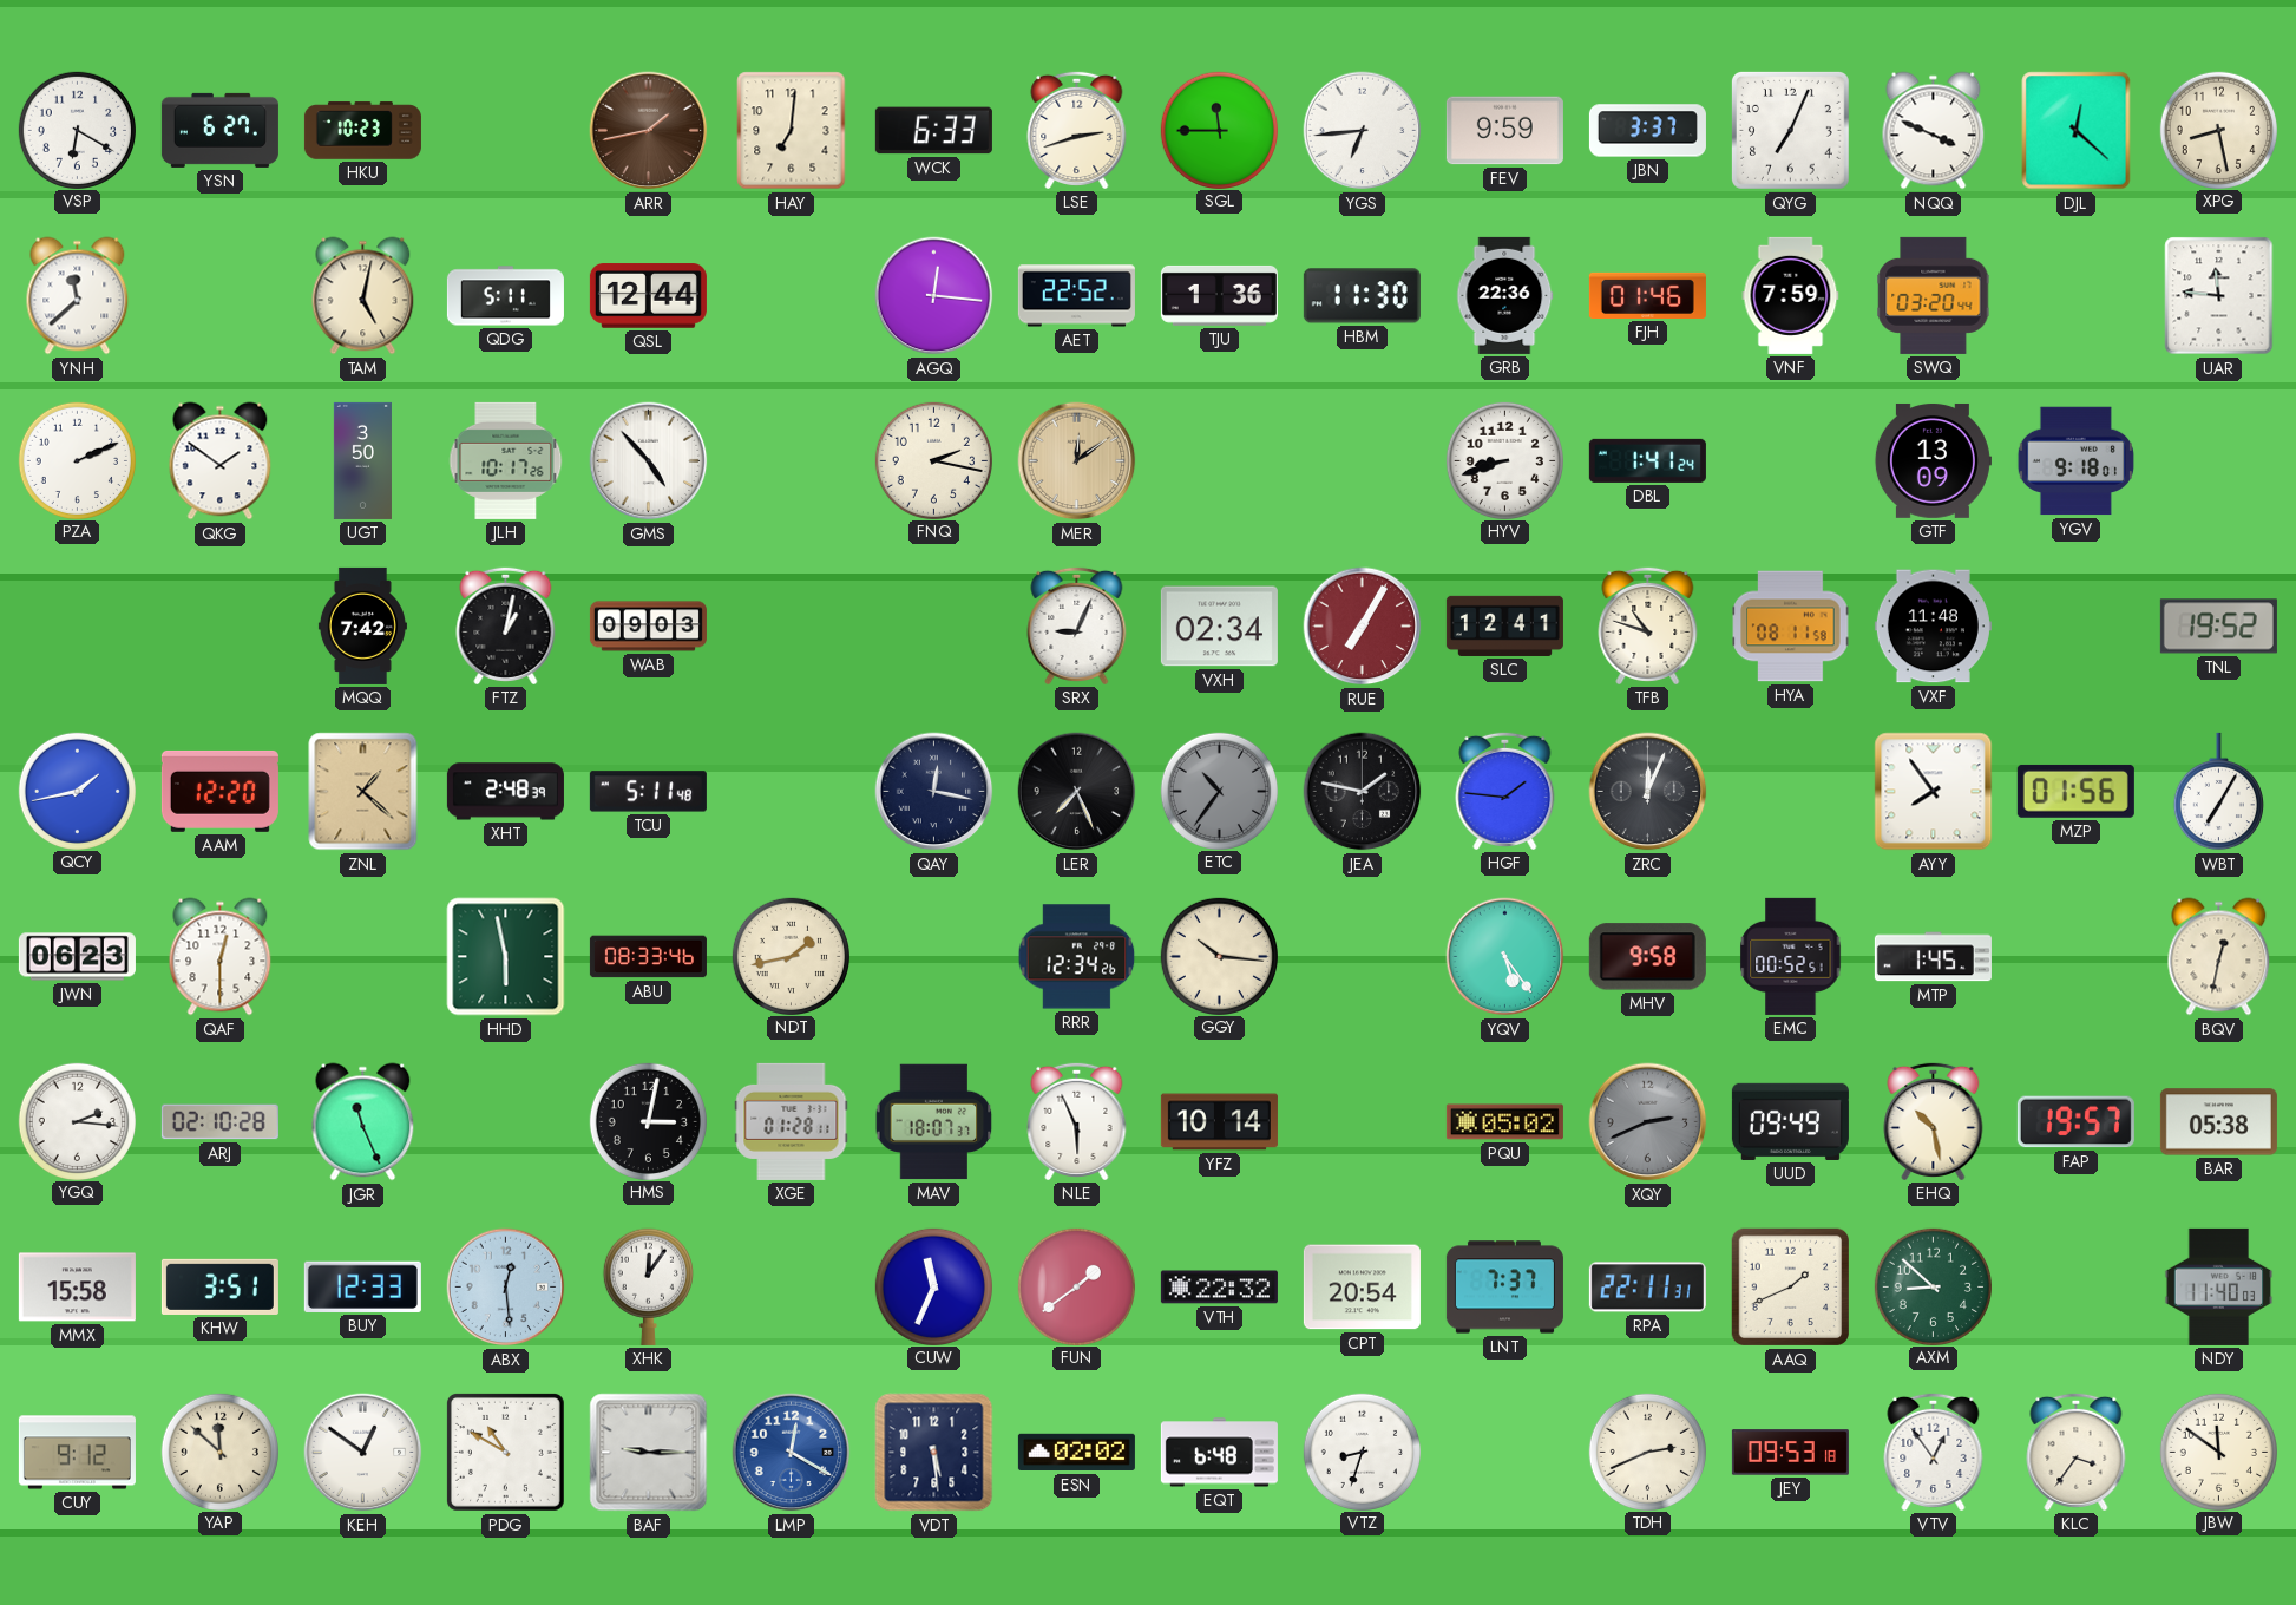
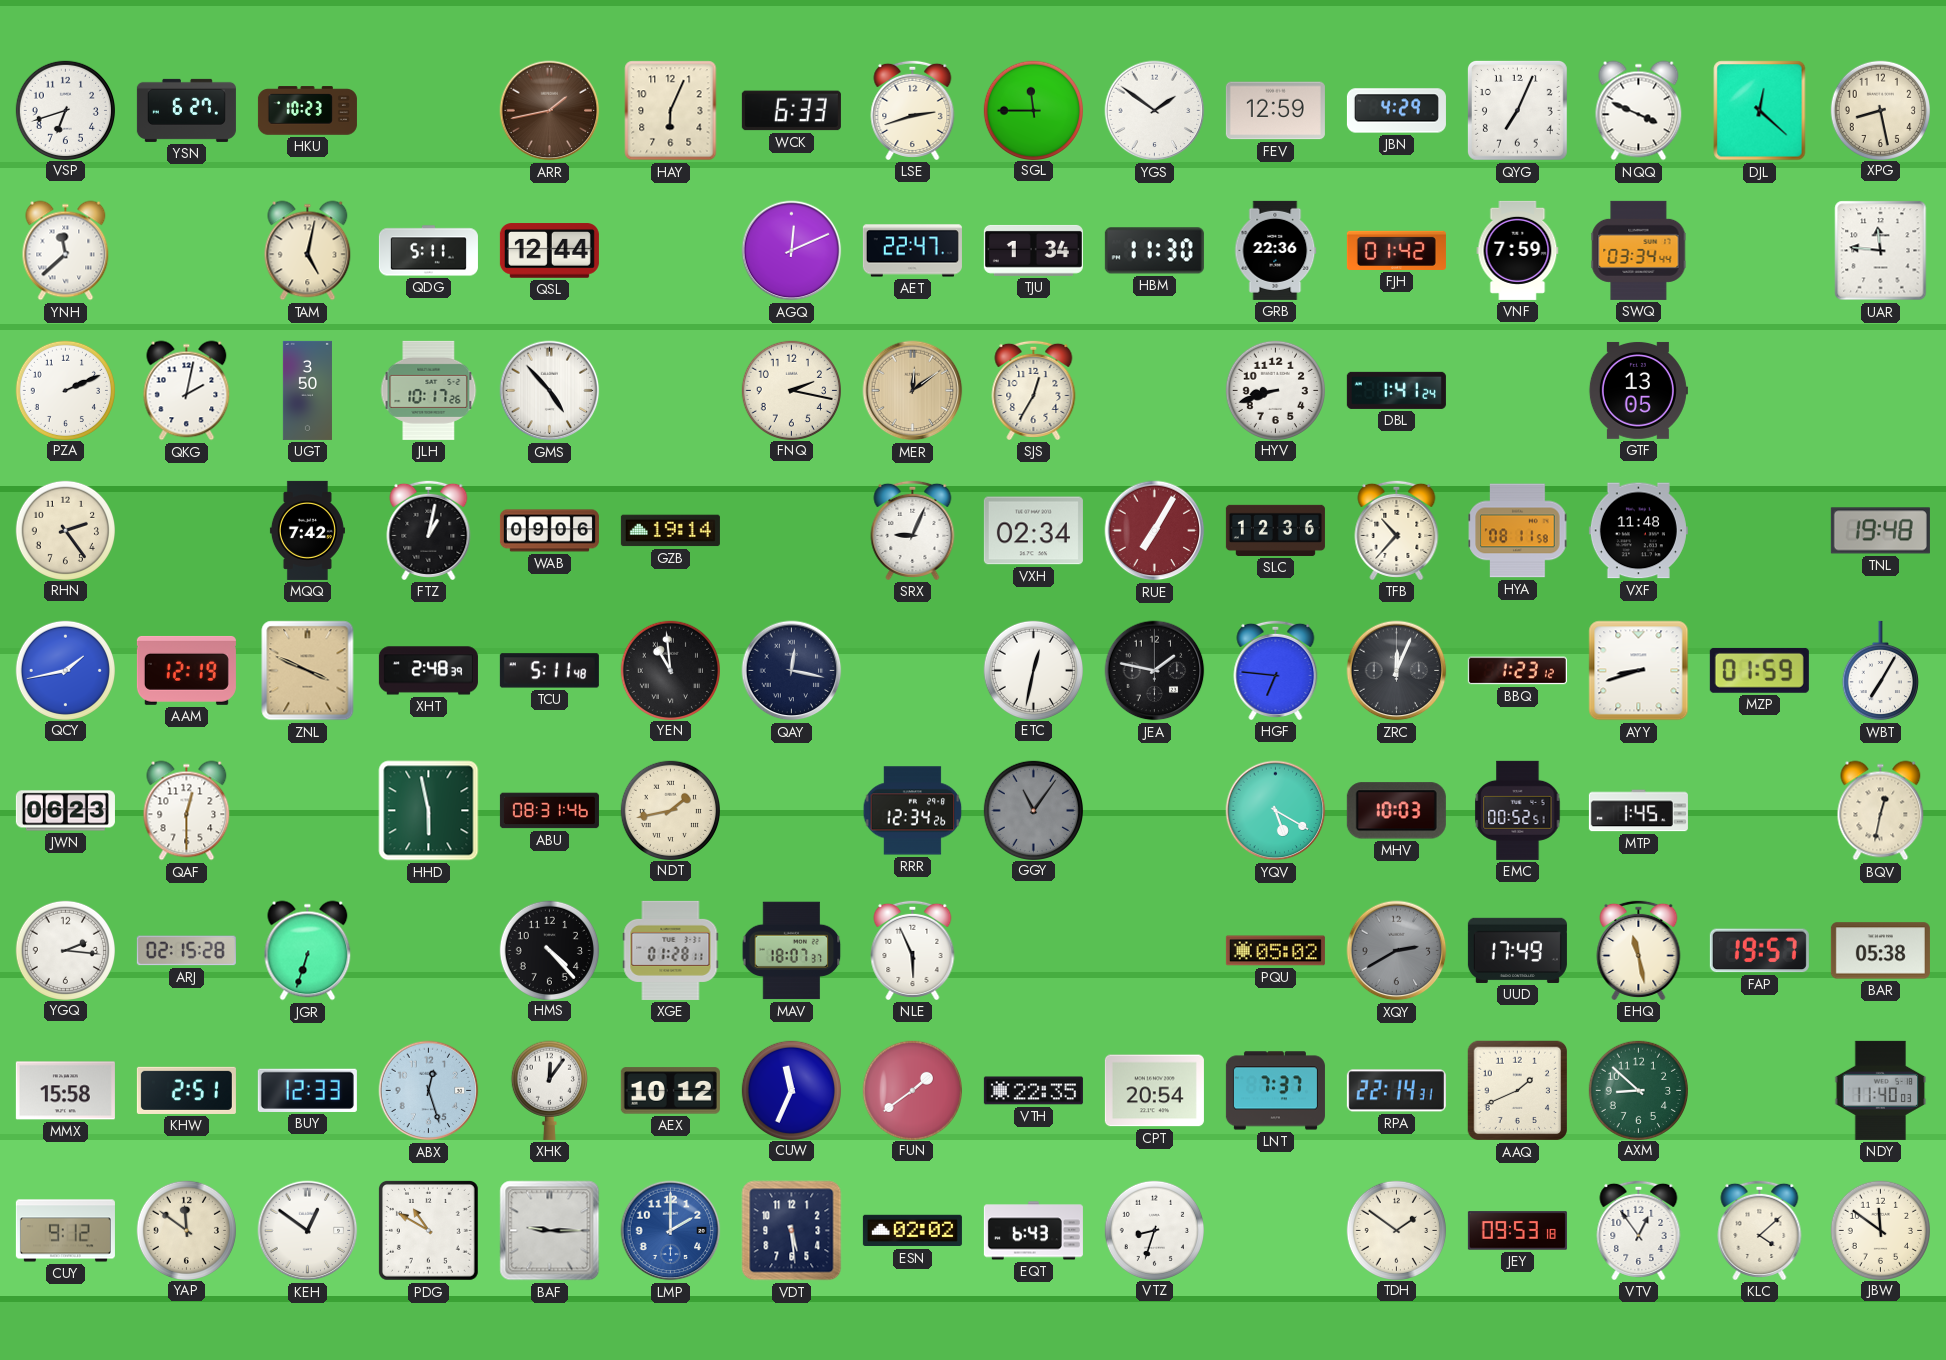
VSP: 6:20 -> 6:42
HAY: 7:01 -> 6:04
YGS: 6:44 -> 1:51
FEV: 9:59 -> 12:59
JBN: 3:37 -> 4:29
AGQ: 12:16 -> 12:11
AET: 22:52 -> 22:47
TJU: 1:36 -> 1:34
FJH: 01:46 -> 01:42
SWQ: 03:20 -> 03:34
QKG: 1:51 -> 2:02
SJS: none -> 12:35
GTF: 13:09 -> 13:05
YGV: 9:18 -> none
RHN: none -> 2:24
WAB: 09:03 -> 09:06
GZB: none -> 19:14
SLC: 12:41 -> 12:36
TFB: 10:48 -> 10:37
TNL: 19:52 -> 19:48
AAM: 12:20 -> 12:19
ZNL: 1:22 -> 3:49
YEN: none -> 10:59
LER: 7:26 -> none
ETC: 10:36 -> 12:32
ETC dial: grey -> white
HGF: 1:46 -> 6:46
BBQ: none -> 1:23
AYY: 7:54 -> 8:42
MZP: 01:56 -> 01:59
ABU: 08:33 -> 08:31
GGY: 10:16 -> 11:06
GGY dial: cream -> grey
YQV: 5:24 -> 5:20
MHV: 9:58 -> 10:03
ARJ: 02:10 -> 02:15
JGR: 11:26 -> 6:33
HMS: 3:02 -> 4:23
YFZ: 10:14 -> none
XQY: 2:41 -> 2:40
UUD: 09:49 -> 17:49
EHQ: 10:28 -> 11:28
KHW: 3:51 -> 2:51
ABX: 12:29 -> 12:27
AEX: none -> 10:12
VTH: 22:32 -> 22:35
RPA: 22:11 -> 22:14
YAP: 11:52 -> 11:51
LMP: 12:20 -> 2:00
EQT: 6:48 -> 6:43
TDH: 2:41 -> 1:51
KLC: 3:36 -> 4:08
